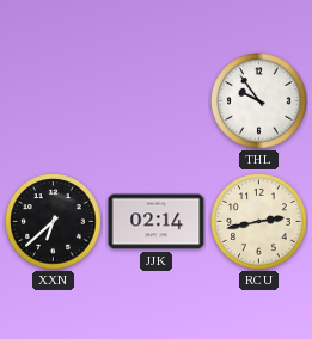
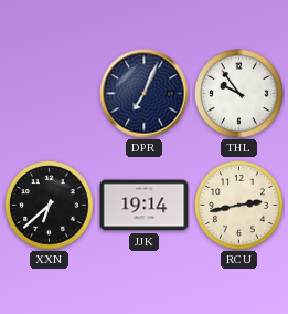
DPR: none -> 7:04
JJK: 02:14 -> 19:14
